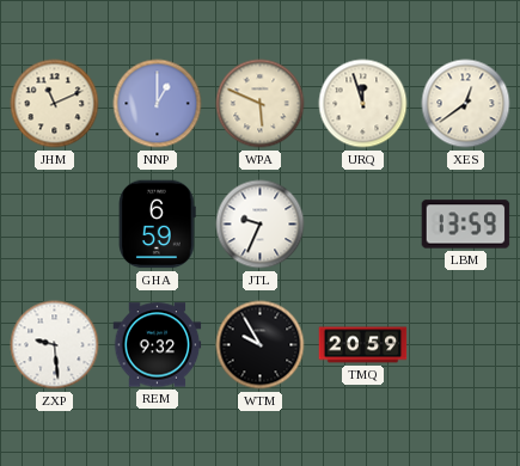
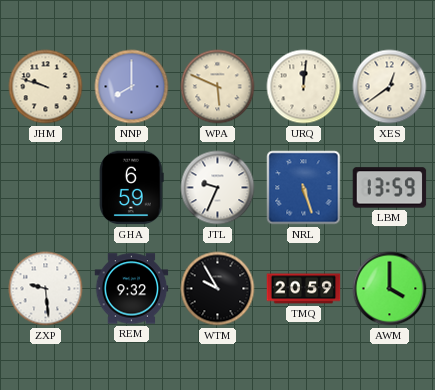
JHM: 11:11 -> 9:48
NNP: 1:00 -> 8:00
URQ: 11:57 -> 12:01
NRL: none -> 5:27
AWM: none -> 4:00
